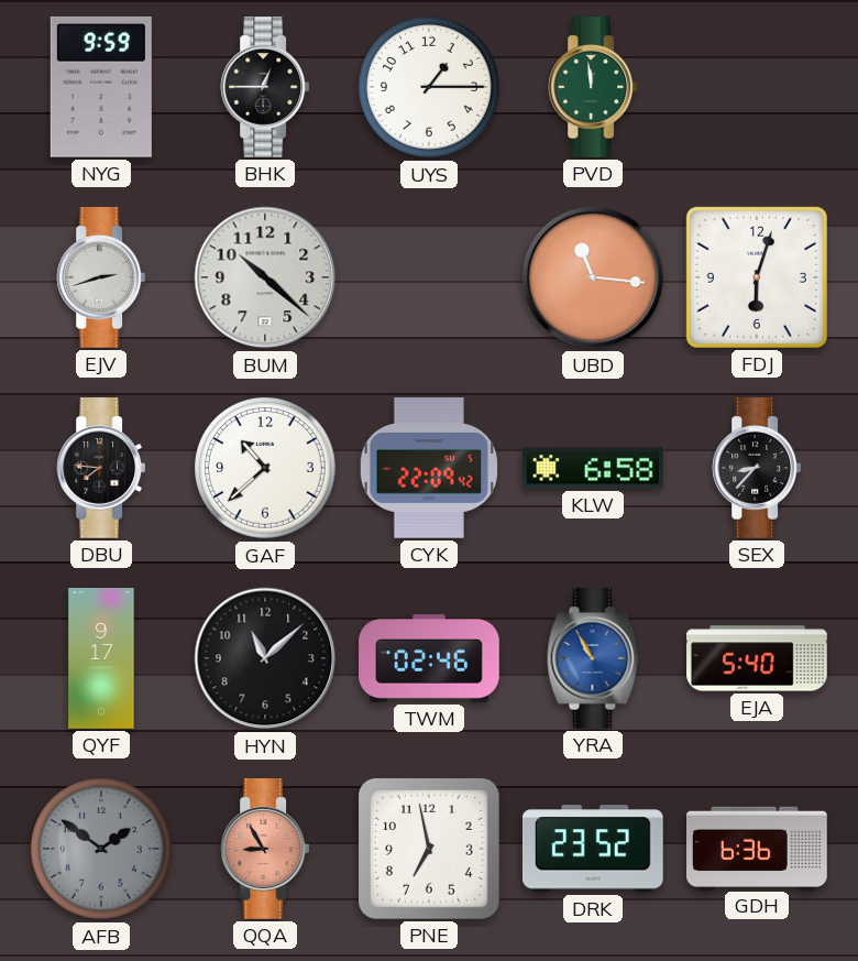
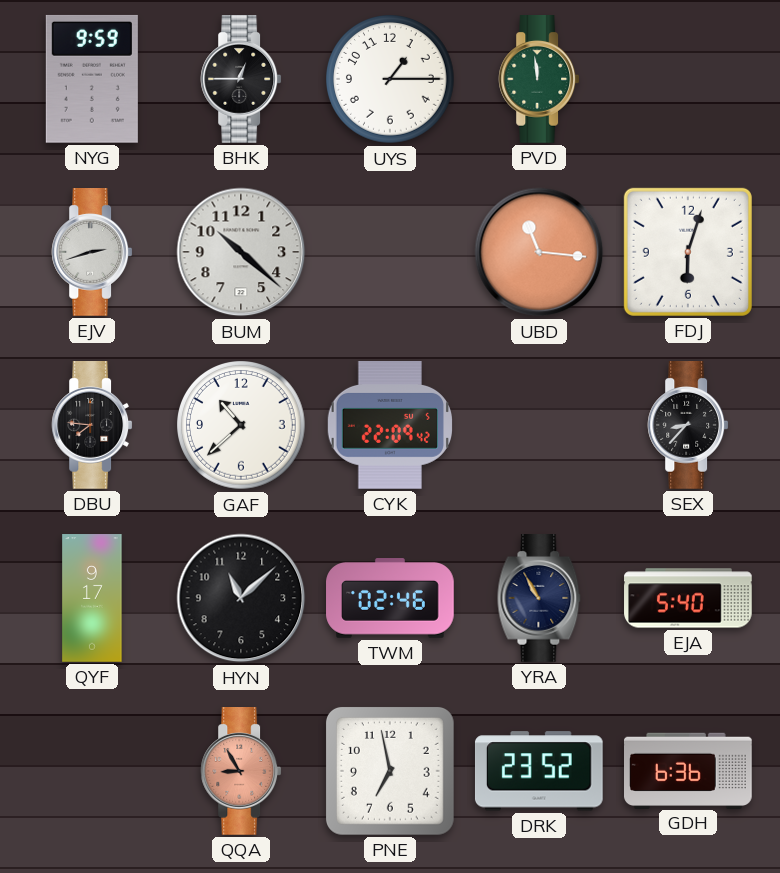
KLW: 6:58 -> none
YRA dial: blue -> navy
AFB: 1:51 -> none
